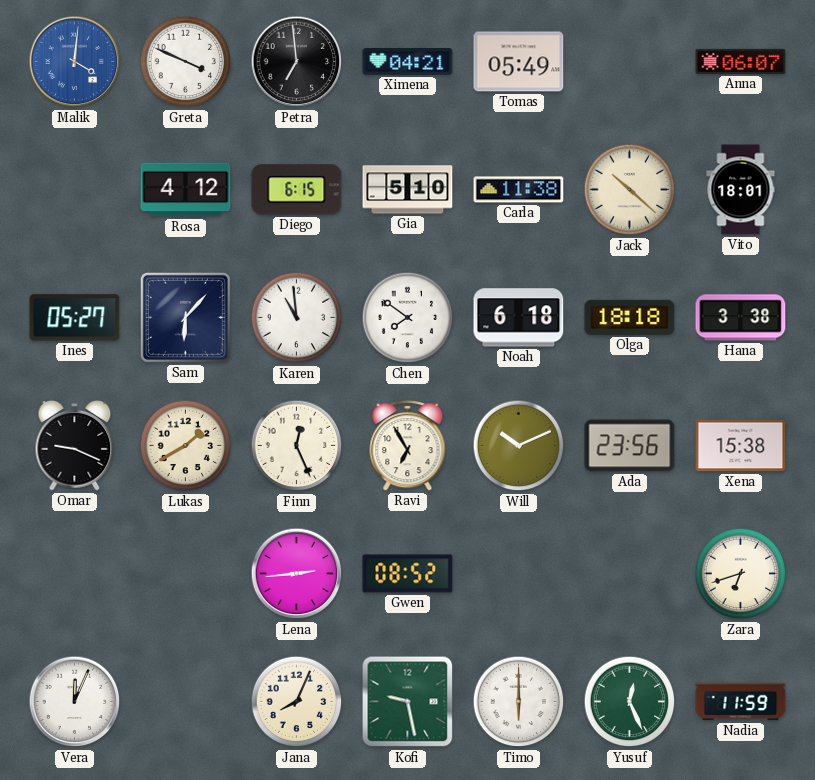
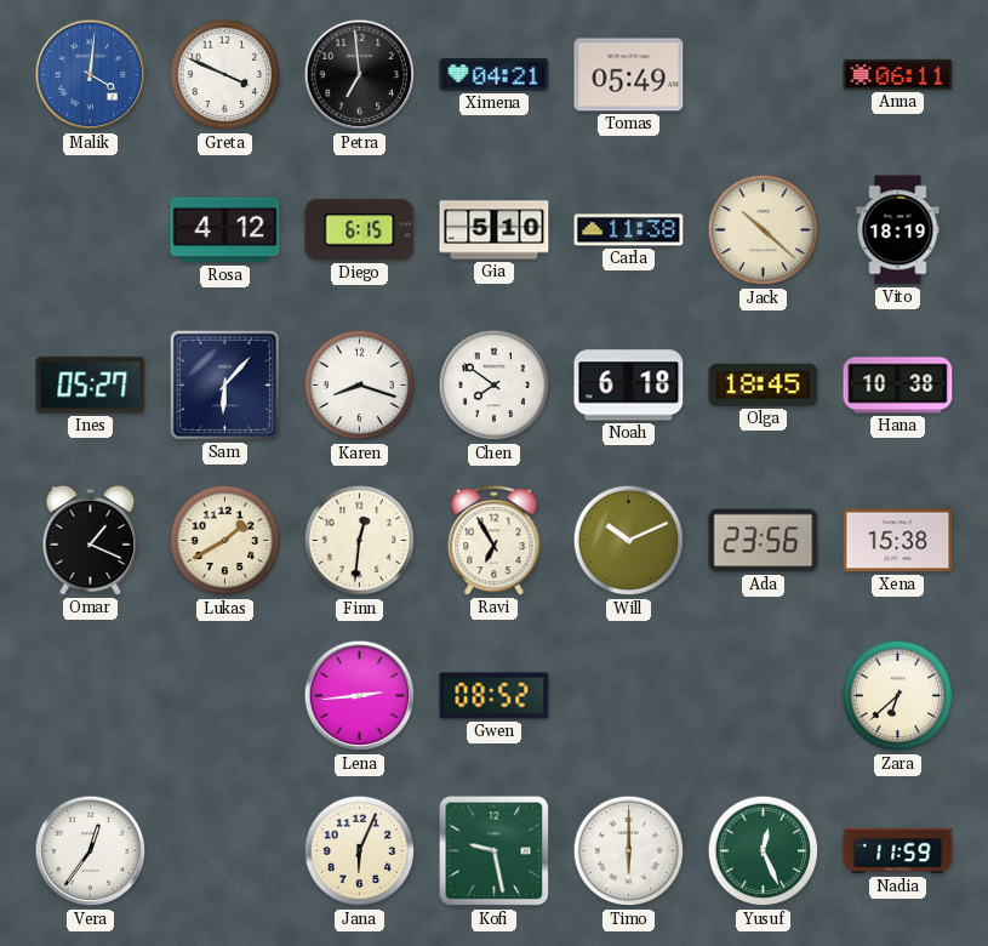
Anna: 06:07 -> 06:11
Vito: 18:01 -> 18:19
Karen: 10:59 -> 8:18
Olga: 18:18 -> 18:45
Hana: 3:38 -> 10:38
Omar: 9:19 -> 1:19
Finn: 12:26 -> 12:31
Zara: 6:42 -> 6:38
Vera: 12:04 -> 12:36
Jana: 8:04 -> 6:04
